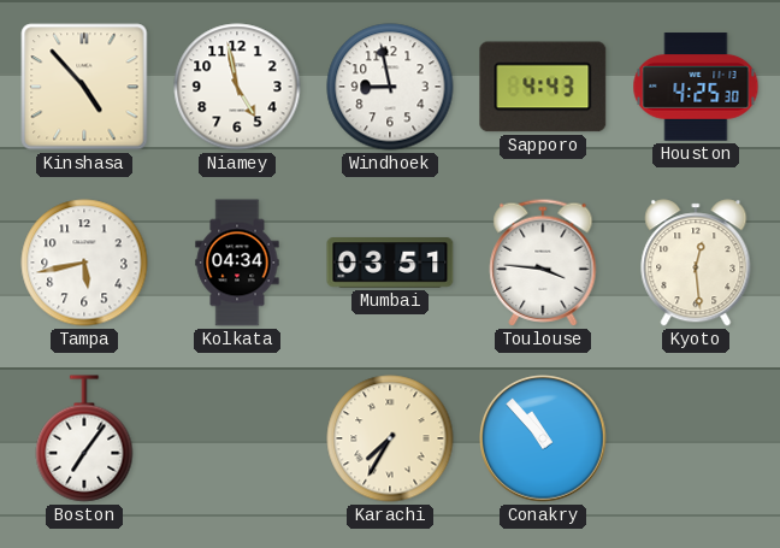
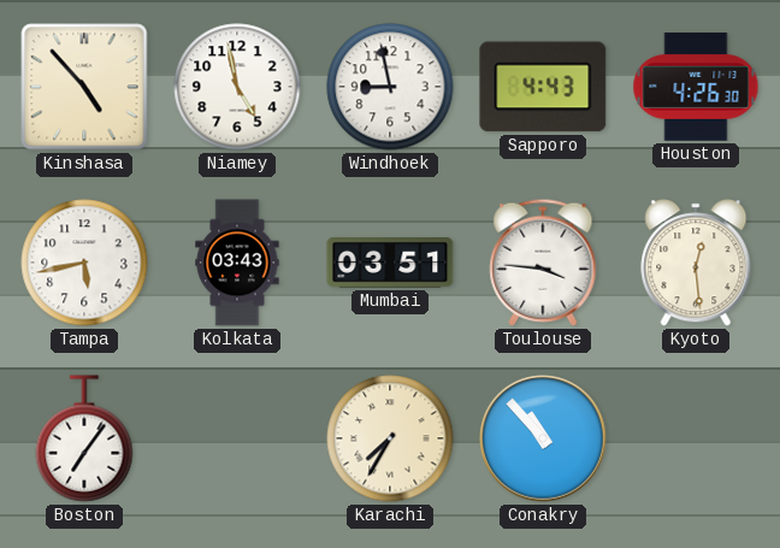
Houston: 4:25 -> 4:26
Kolkata: 04:34 -> 03:43
